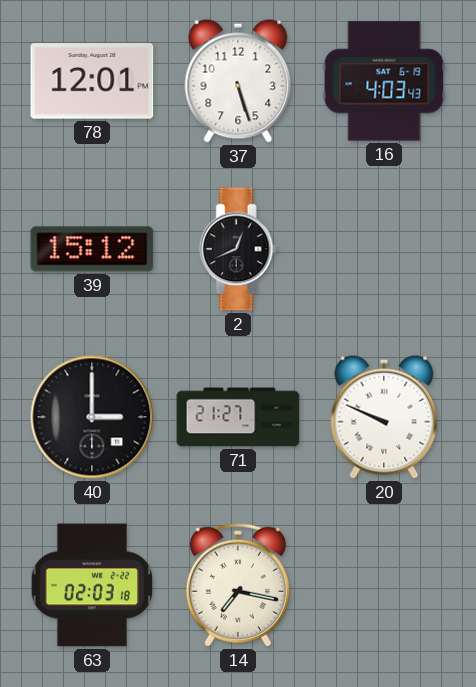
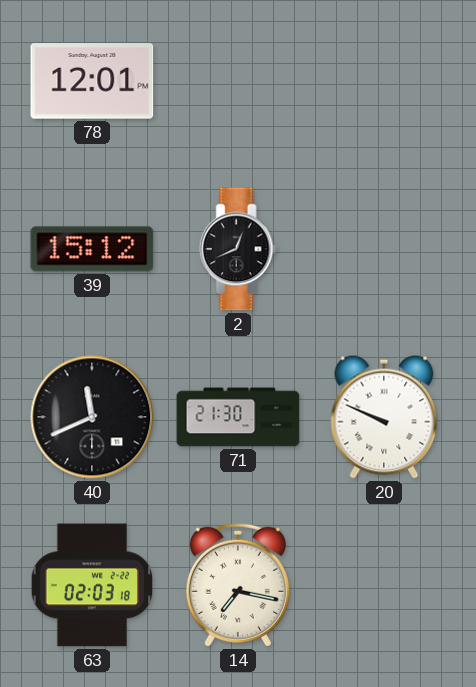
37: 5:27 -> none
16: 4:03 -> none
40: 3:00 -> 11:41
71: 21:27 -> 21:30
